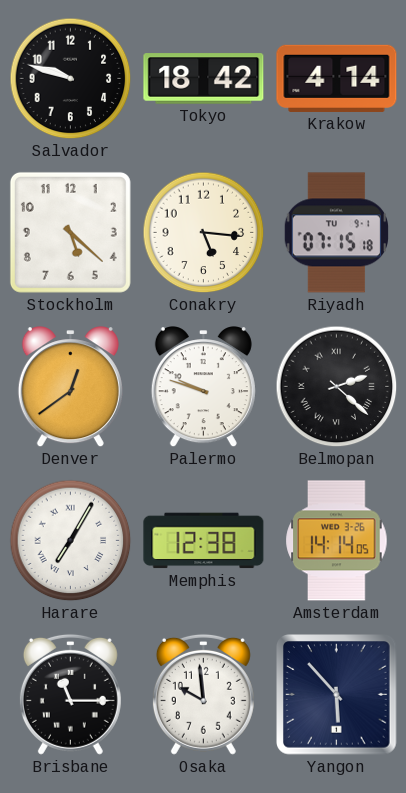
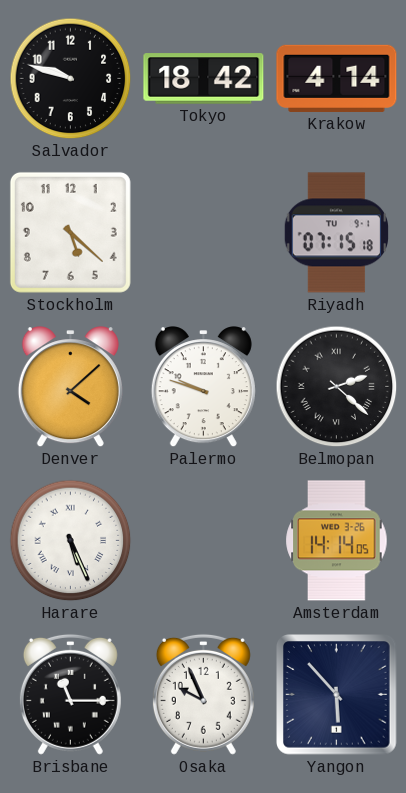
Conakry: 5:16 -> none
Denver: 12:39 -> 4:08
Harare: 7:05 -> 5:26
Memphis: 12:38 -> none
Osaka: 9:59 -> 9:56
